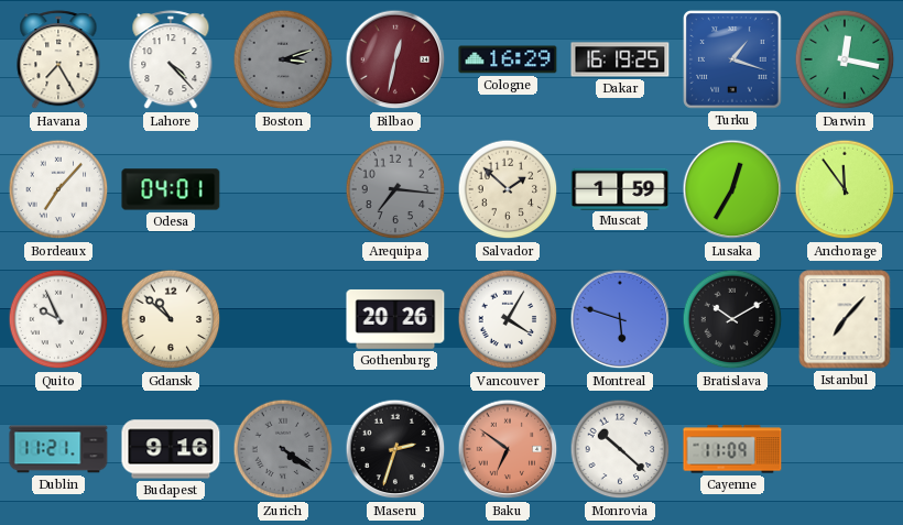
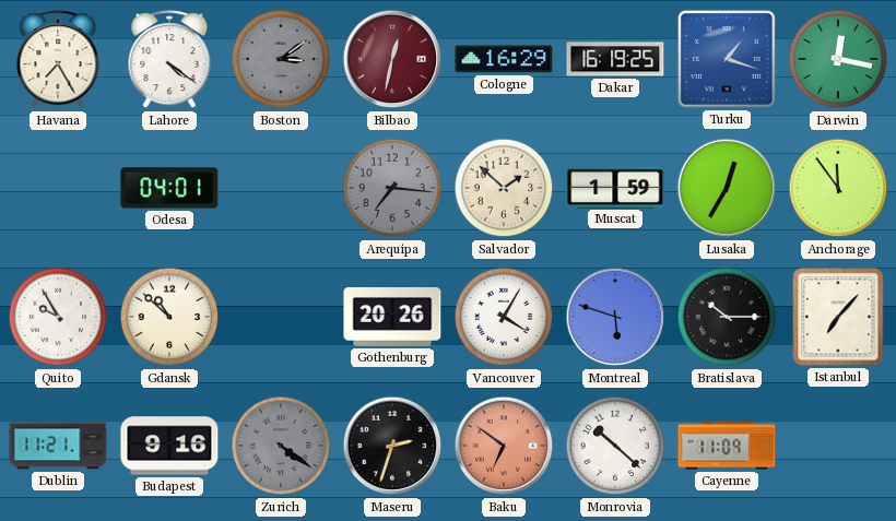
Lahore: 4:23 -> 4:21
Boston: 3:12 -> 3:09
Bordeaux: 7:07 -> none
Quito: 9:56 -> 9:55
Bratislava: 10:10 -> 10:15
